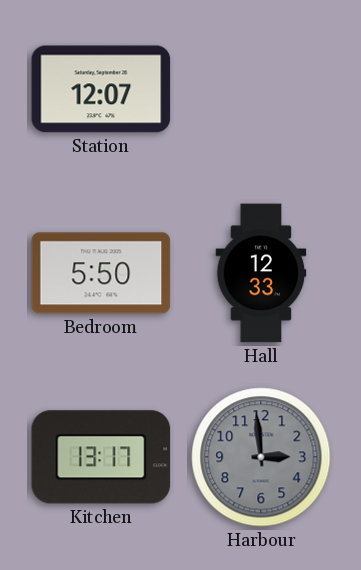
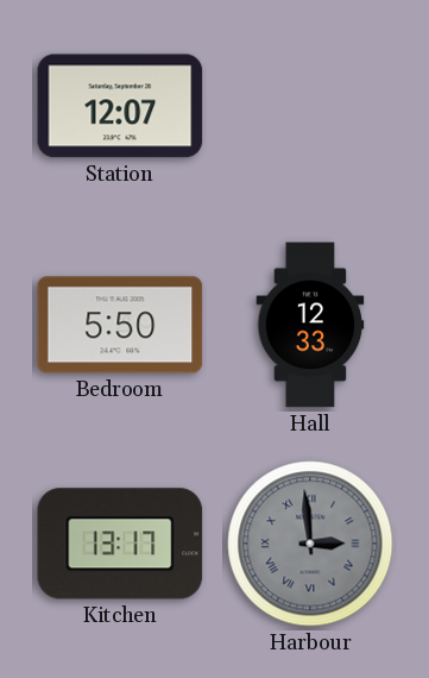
Harbour numerals: Arabic -> Roman
